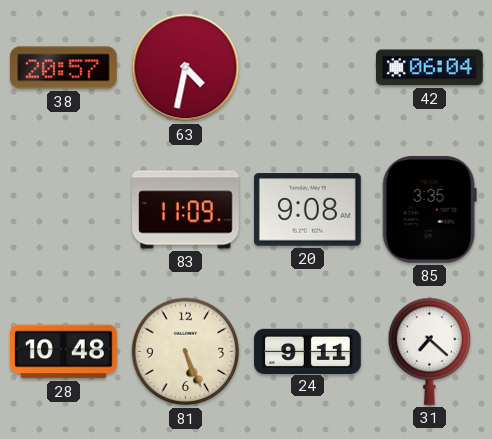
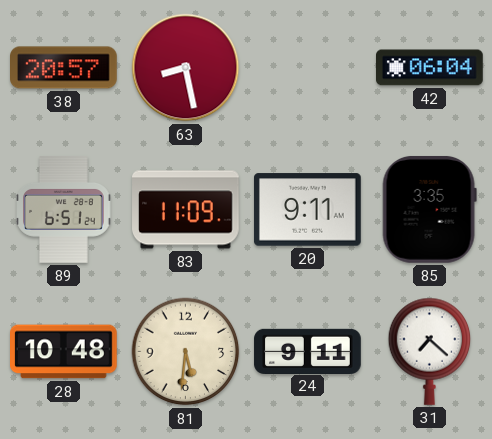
63: 4:32 -> 8:28
89: none -> 6:51
20: 9:08 -> 9:11
81: 5:26 -> 5:31
